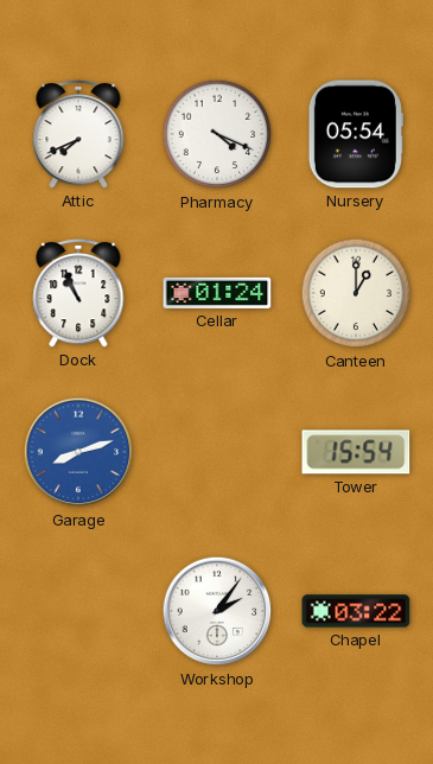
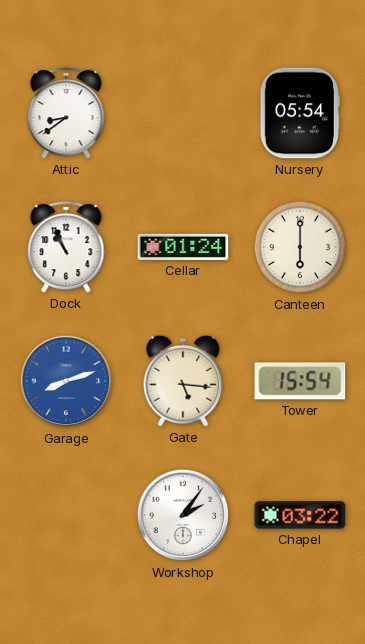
Attic: 7:41 -> 8:39
Pharmacy: 4:19 -> none
Canteen: 1:00 -> 6:00
Gate: none -> 5:16
